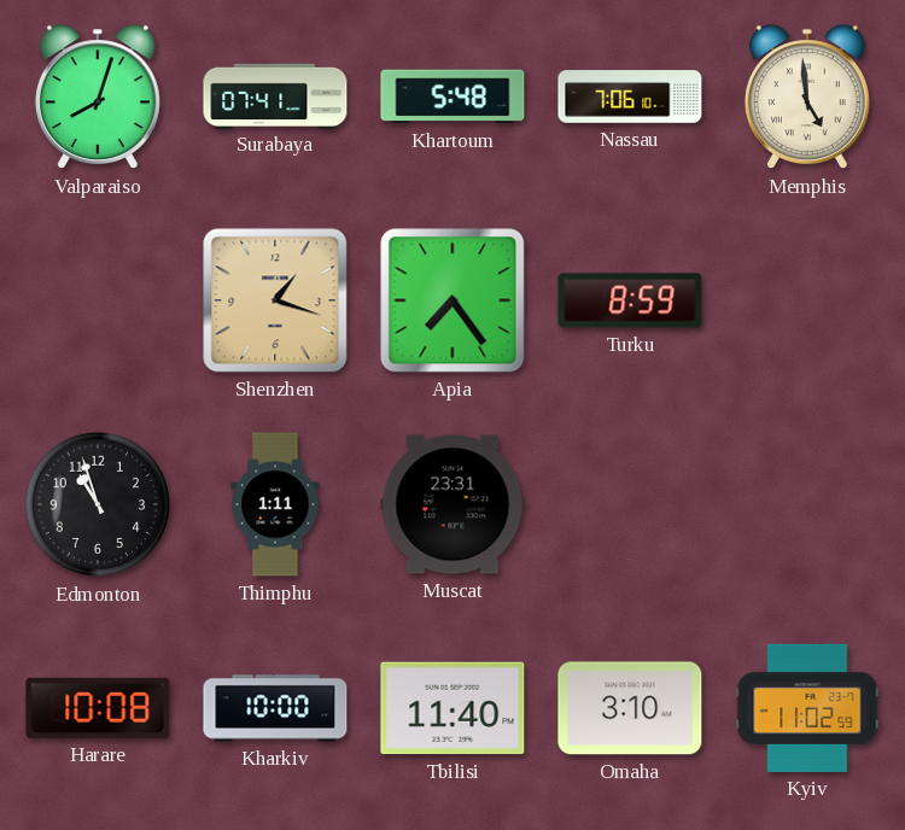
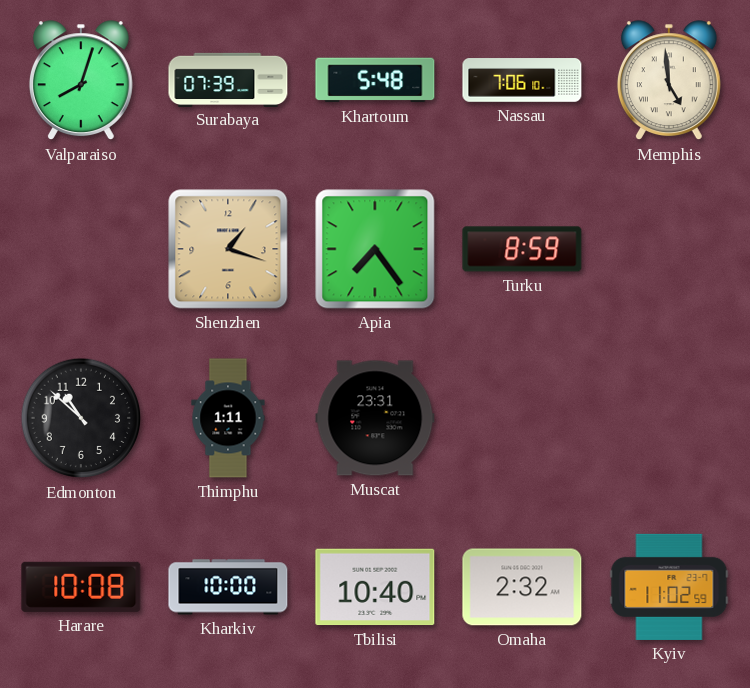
Surabaya: 07:41 -> 07:39
Edmonton: 10:57 -> 10:52
Tbilisi: 11:40 -> 10:40
Omaha: 3:10 -> 2:32
